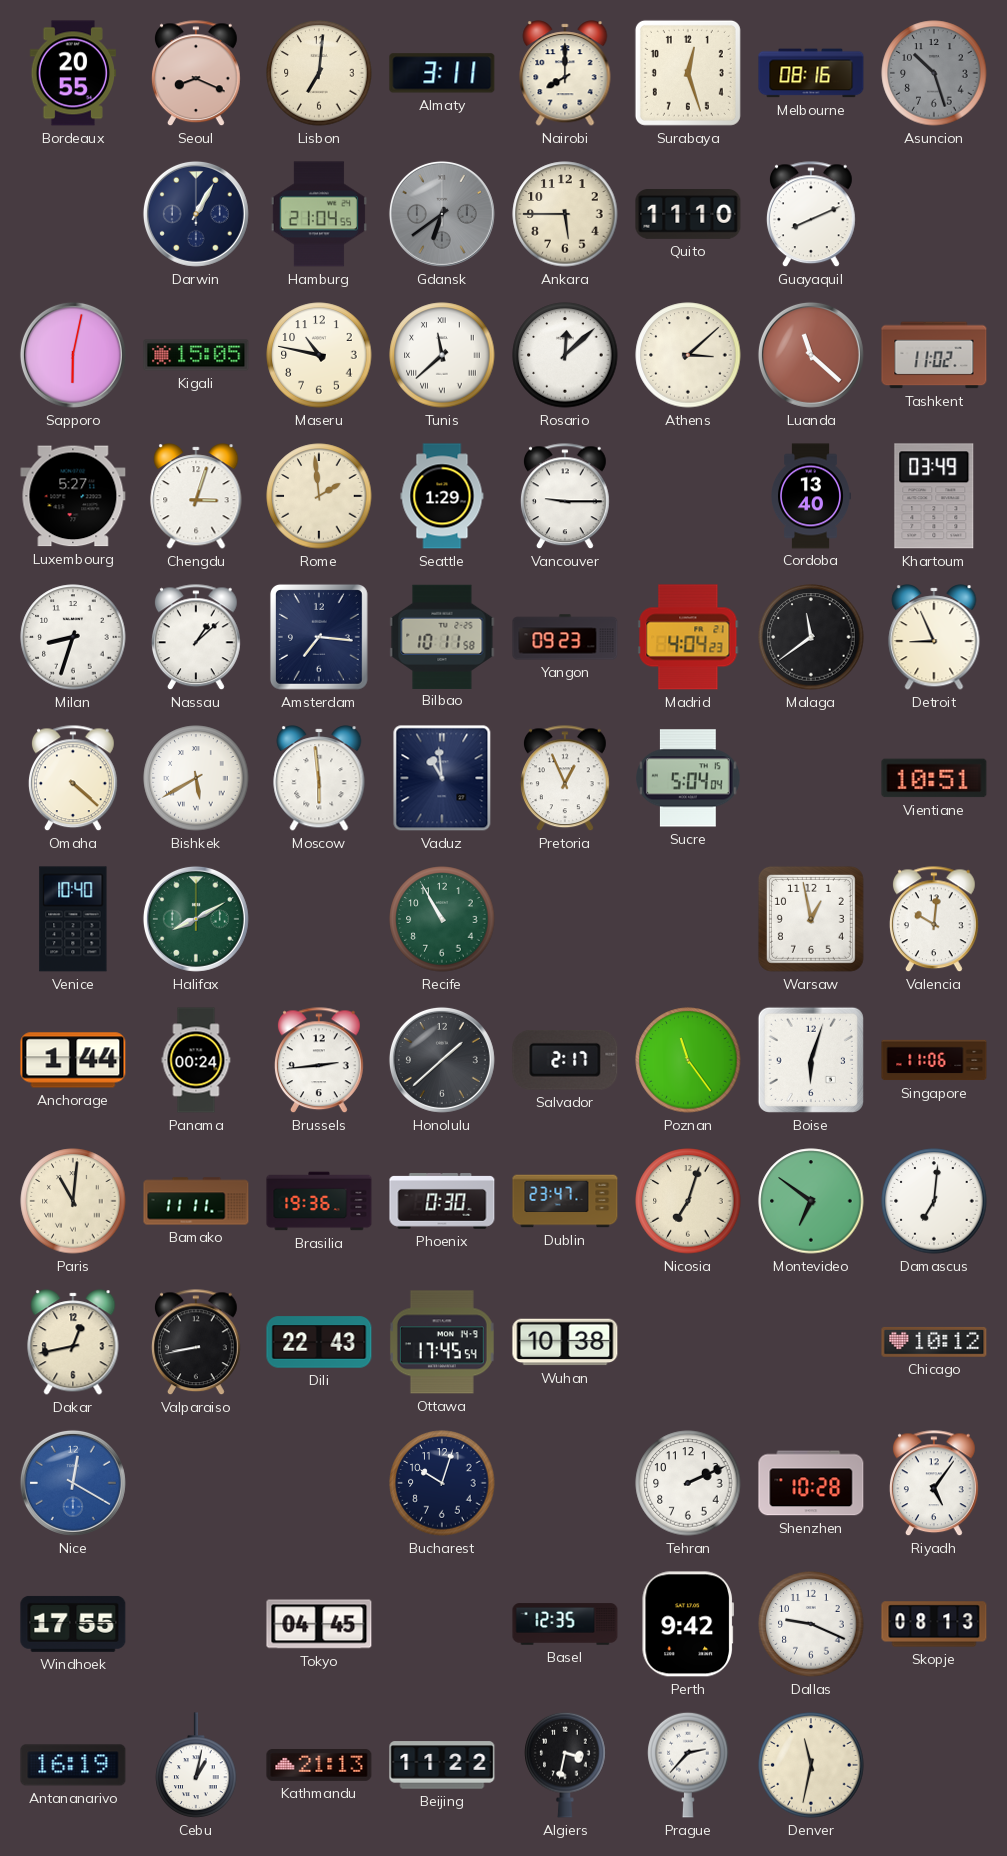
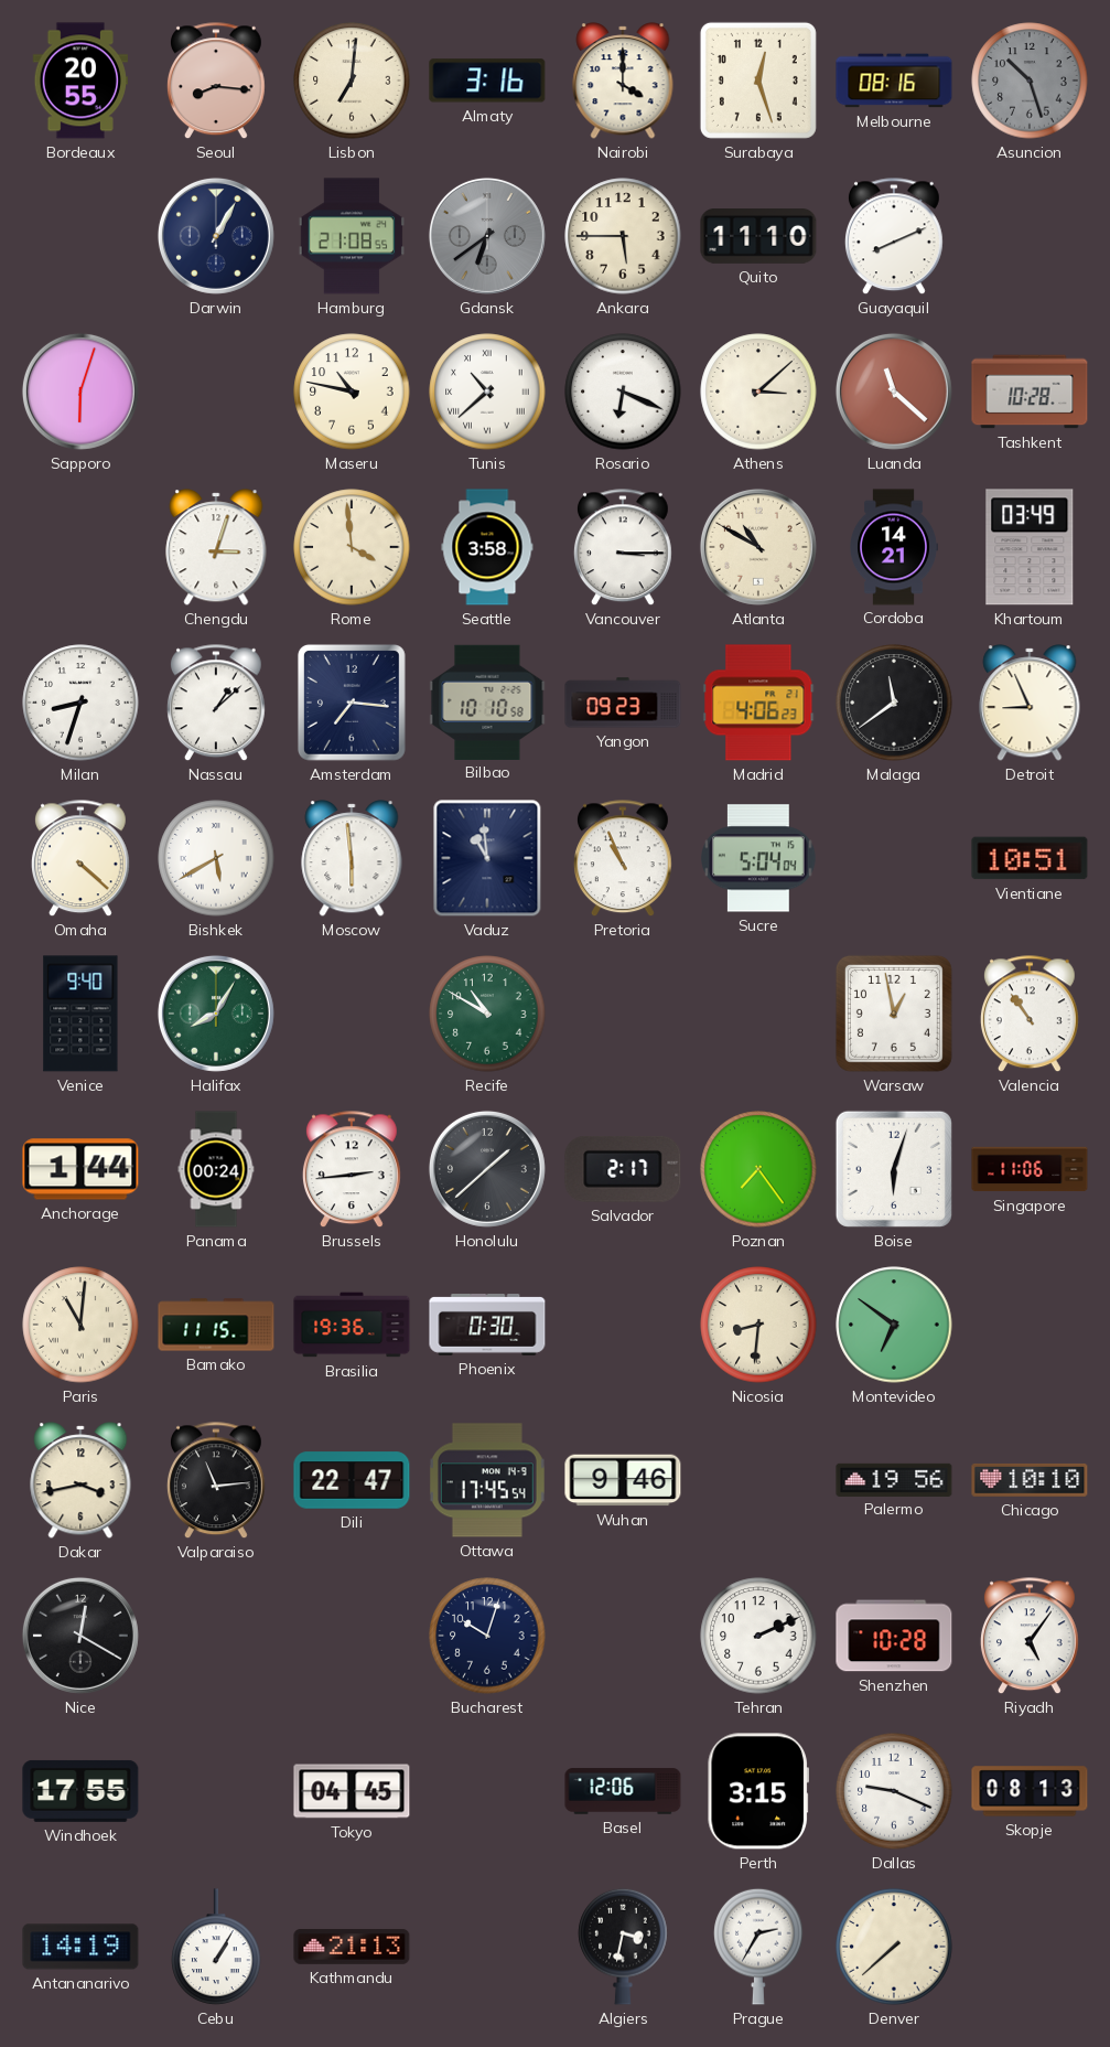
Seoul: 8:19 -> 8:16
Almaty: 3:11 -> 3:16
Nairobi: 8:00 -> 4:00
Hamburg: 21:04 -> 21:08
Sapporo: 6:02 -> 6:03
Kigali: 15:05 -> none
Tunis: 11:38 -> 10:38
Rosario: 12:08 -> 6:19
Tashkent: 11:02 -> 10:28
Luxembourg: 5:27 -> none
Rome: 1:59 -> 3:59
Seattle: 1:29 -> 3:58
Vancouver: 9:15 -> 3:15
Atlanta: none -> 10:50
Cordoba: 13:40 -> 14:21
Bilbao: 10:11 -> 10:10
Madrid: 4:04 -> 4:06
Pretoria: 12:56 -> 10:56
Venice: 10:40 -> 9:40
Halifax: 8:10 -> 8:05
Recife: 10:55 -> 10:50
Valencia: 10:01 -> 10:54
Poznan: 11:24 -> 7:24
Bamako: 11:11 -> 11:15
Dublin: 23:47 -> none
Nicosia: 7:03 -> 8:31
Damascus: 7:01 -> none
Dakar: 12:43 -> 3:43
Valparaiso: 8:43 -> 11:14
Dili: 22:43 -> 22:47
Wuhan: 10:38 -> 9:46
Palermo: none -> 19:56
Chicago: 10:12 -> 10:10
Nice dial: blue -> black
Basel: 12:35 -> 12:06
Perth: 9:42 -> 3:15
Antananarivo: 16:19 -> 14:19
Cebu: 1:02 -> 1:05
Beijing: 11:22 -> none
Prague: 2:37 -> 2:35
Denver: 11:32 -> 7:38
